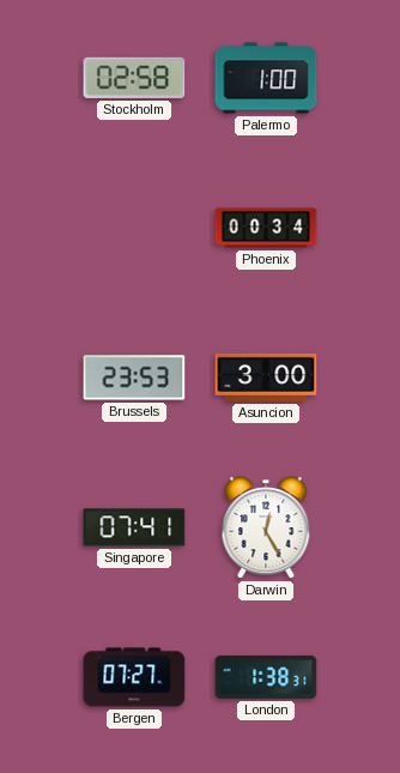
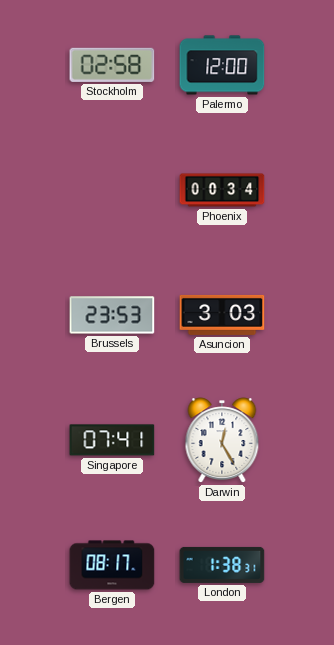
Palermo: 1:00 -> 12:00
Asuncion: 3:00 -> 3:03
Bergen: 07:27 -> 08:17
